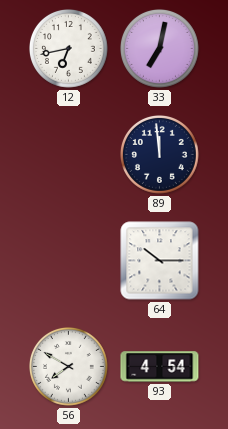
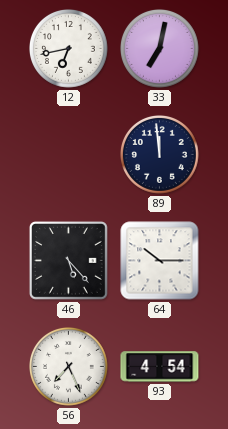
46: none -> 5:23
56: 7:50 -> 7:26
